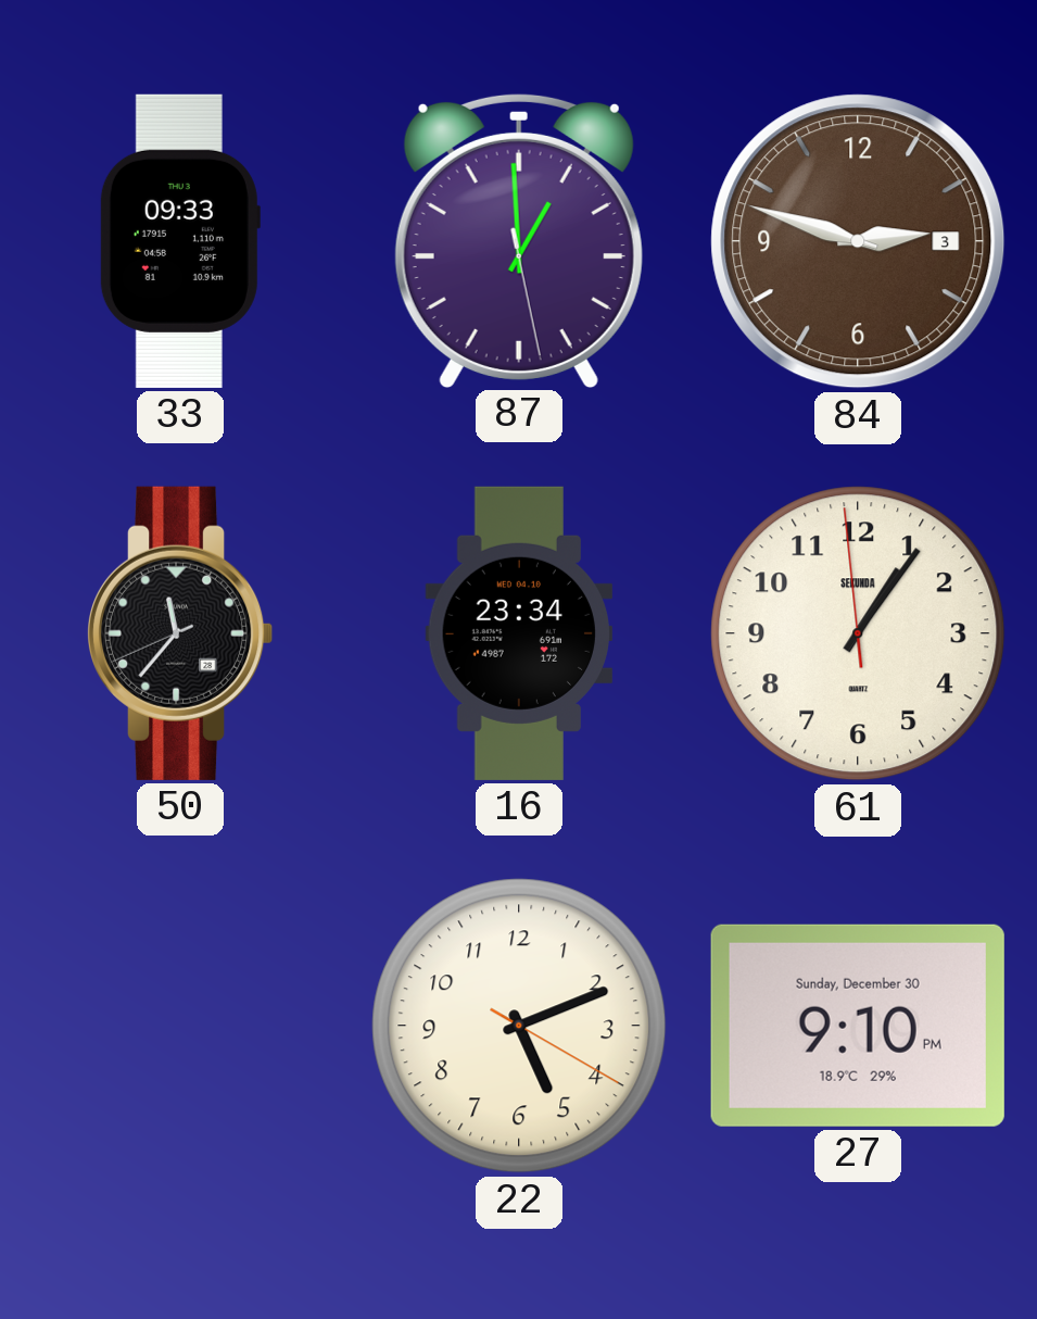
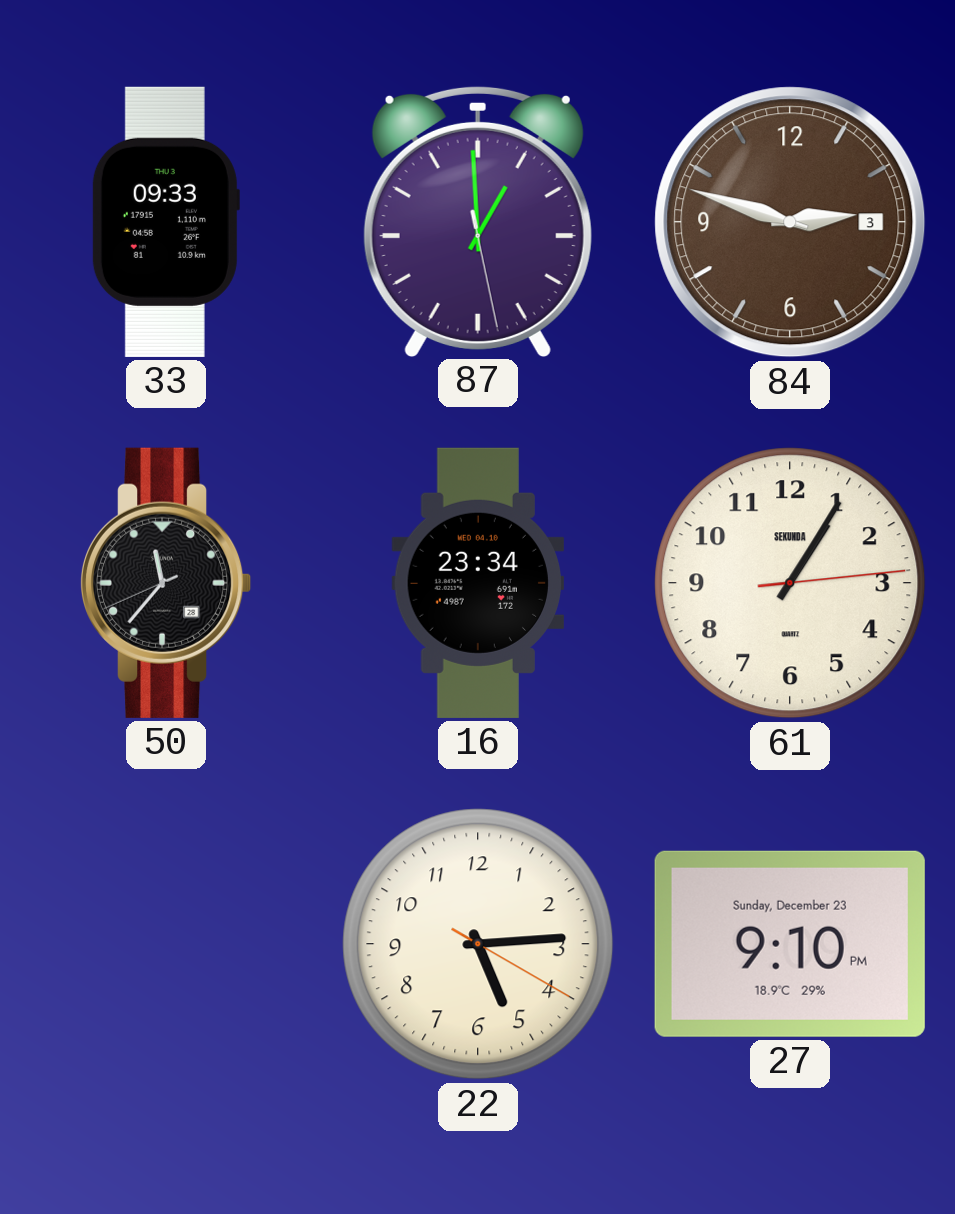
61: 1:05:59 -> 1:05:14
22: 5:11 -> 5:14
27 date: Sunday, December 30 -> Sunday, December 23
